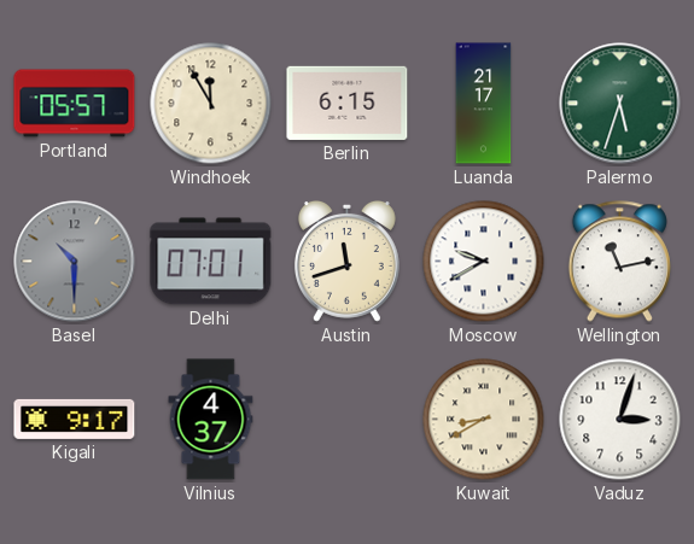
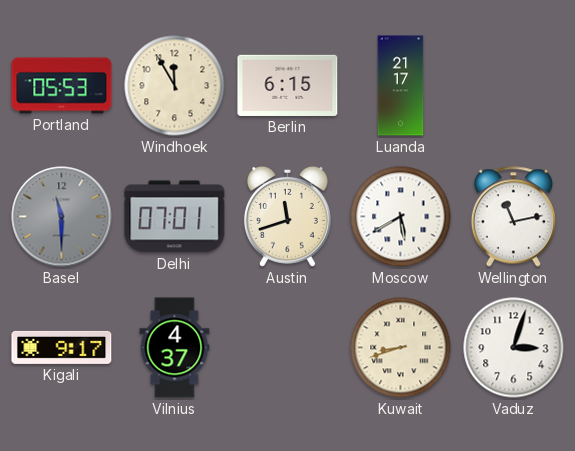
Portland: 05:57 -> 05:53
Palermo: 5:33 -> none
Basel: 10:30 -> 11:30
Moscow: 9:40 -> 5:40
Kuwait: 8:40 -> 8:42
